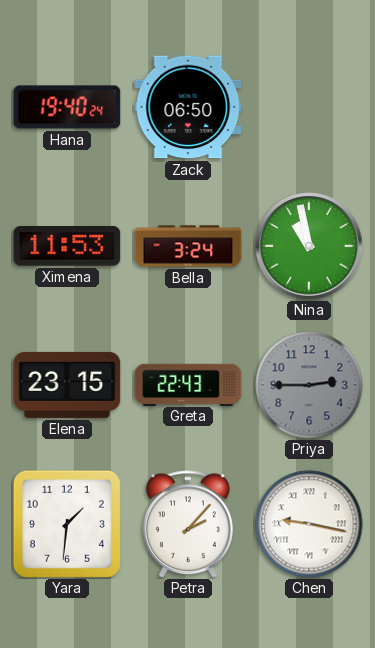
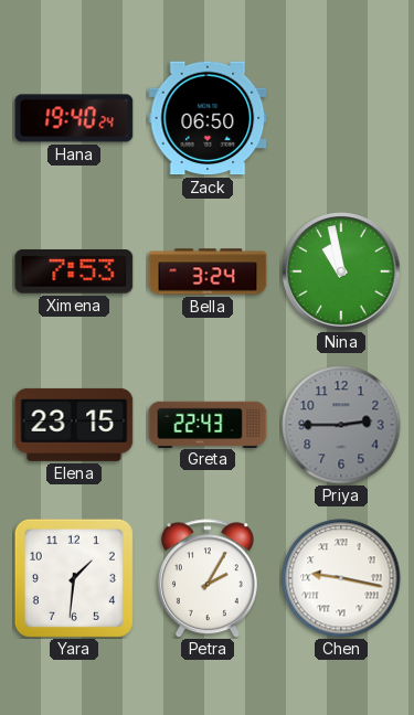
Ximena: 11:53 -> 7:53
Petra: 2:07 -> 2:05
